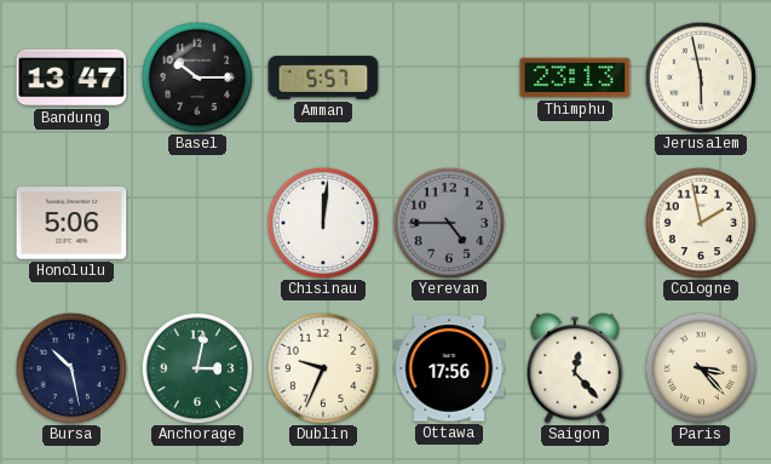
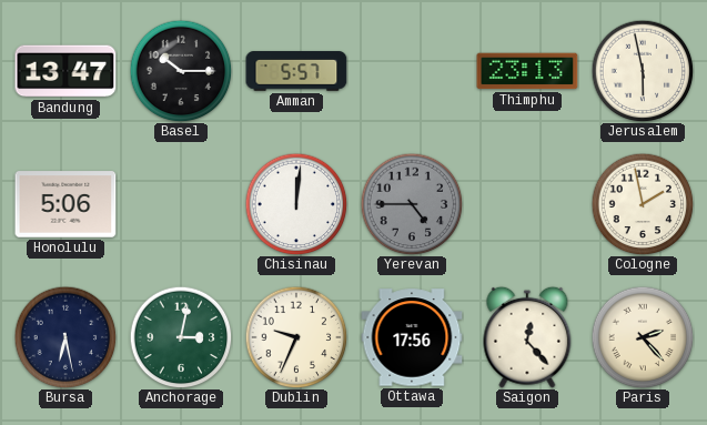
Bursa: 10:28 -> 6:28
Paris: 3:23 -> 2:23
